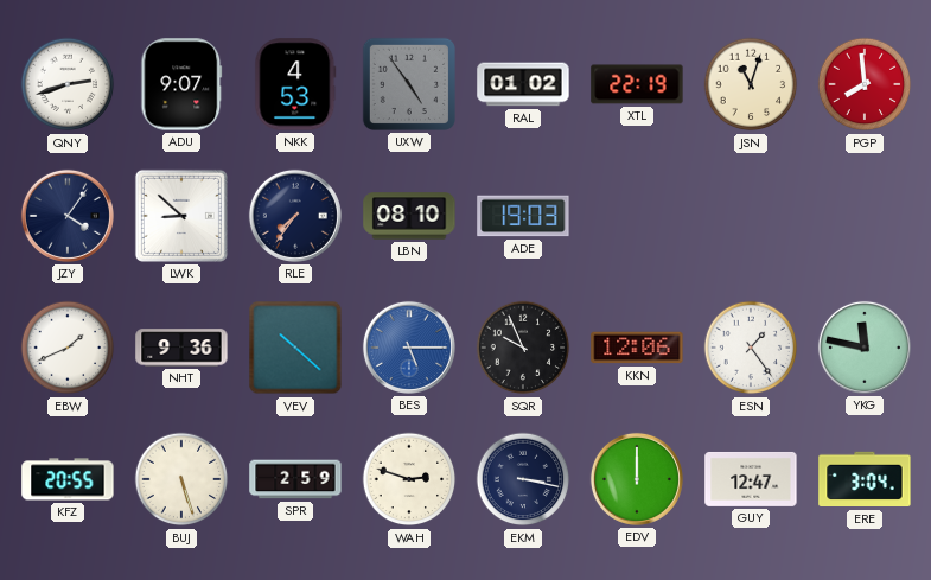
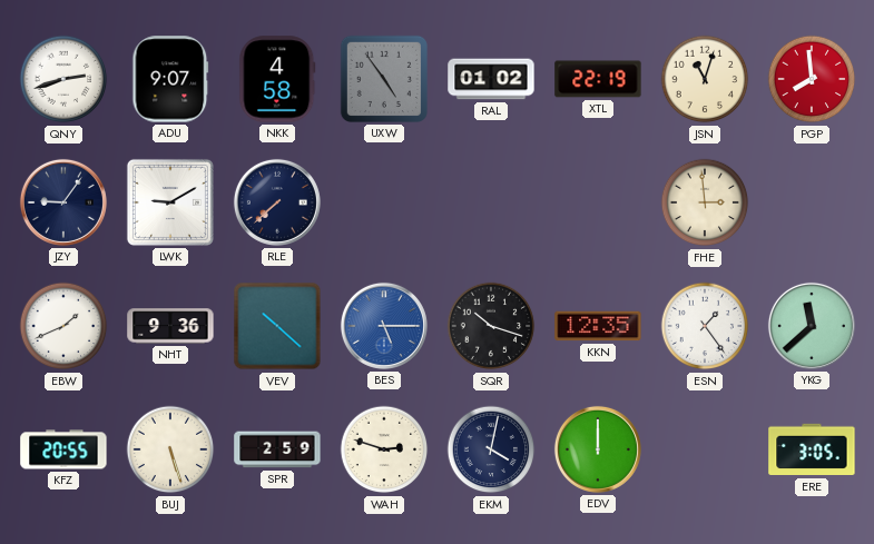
NKK: 4:53 -> 4:58
JZY: 4:06 -> 9:06
LWK: 8:52 -> 9:10
RLE: 7:36 -> 7:38
LBN: 08:10 -> none
ADE: 19:03 -> none
FHE: none -> 2:59
SQR: 9:56 -> 10:18
KKN: 12:06 -> 12:35
YKG: 11:47 -> 11:38
EKM: 3:17 -> 4:02
GUY: 12:47 -> none
ERE: 3:04 -> 3:05
